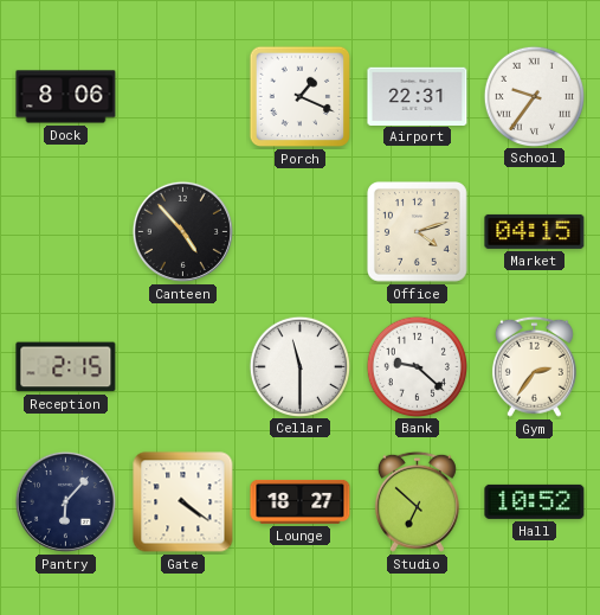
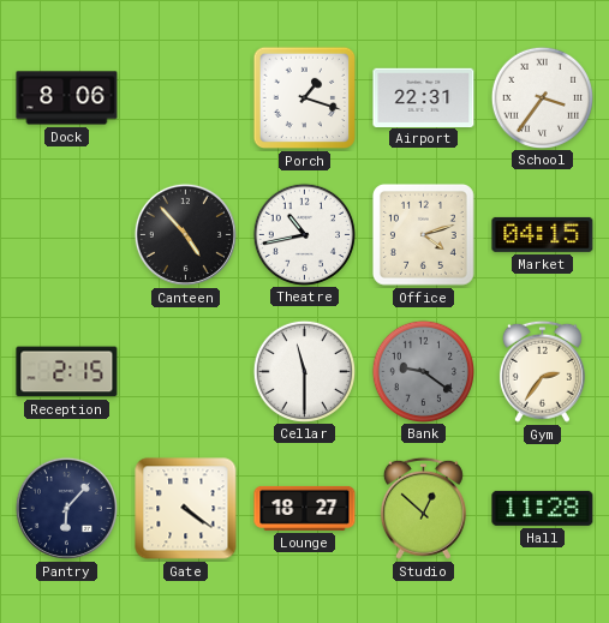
Porch: 1:19 -> 1:18
School: 9:36 -> 3:36
Theatre: none -> 10:43
Bank: 9:22 -> 9:21
Bank dial: white -> grey
Studio: 6:52 -> 12:52
Hall: 10:52 -> 11:28
